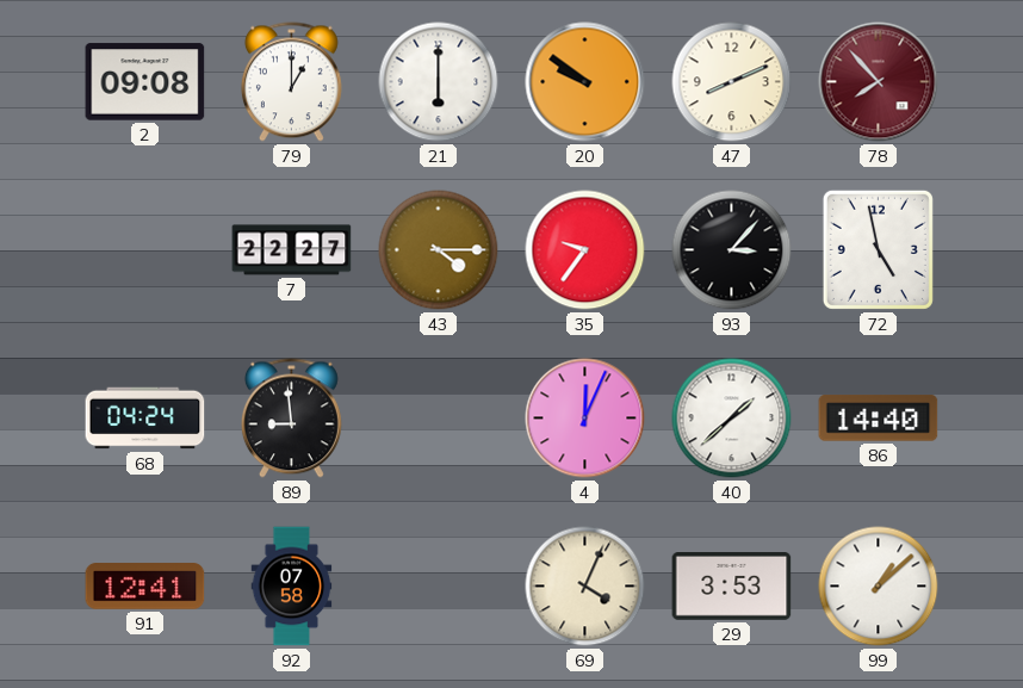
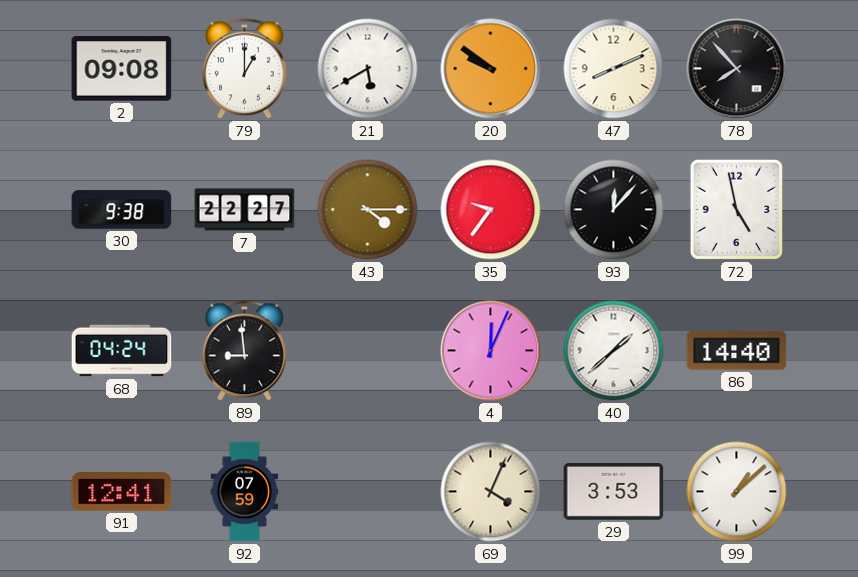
21: 6:00 -> 5:40
78 dial: burgundy -> black
30: none -> 9:38
93: 3:07 -> 12:07
92: 07:58 -> 07:59
